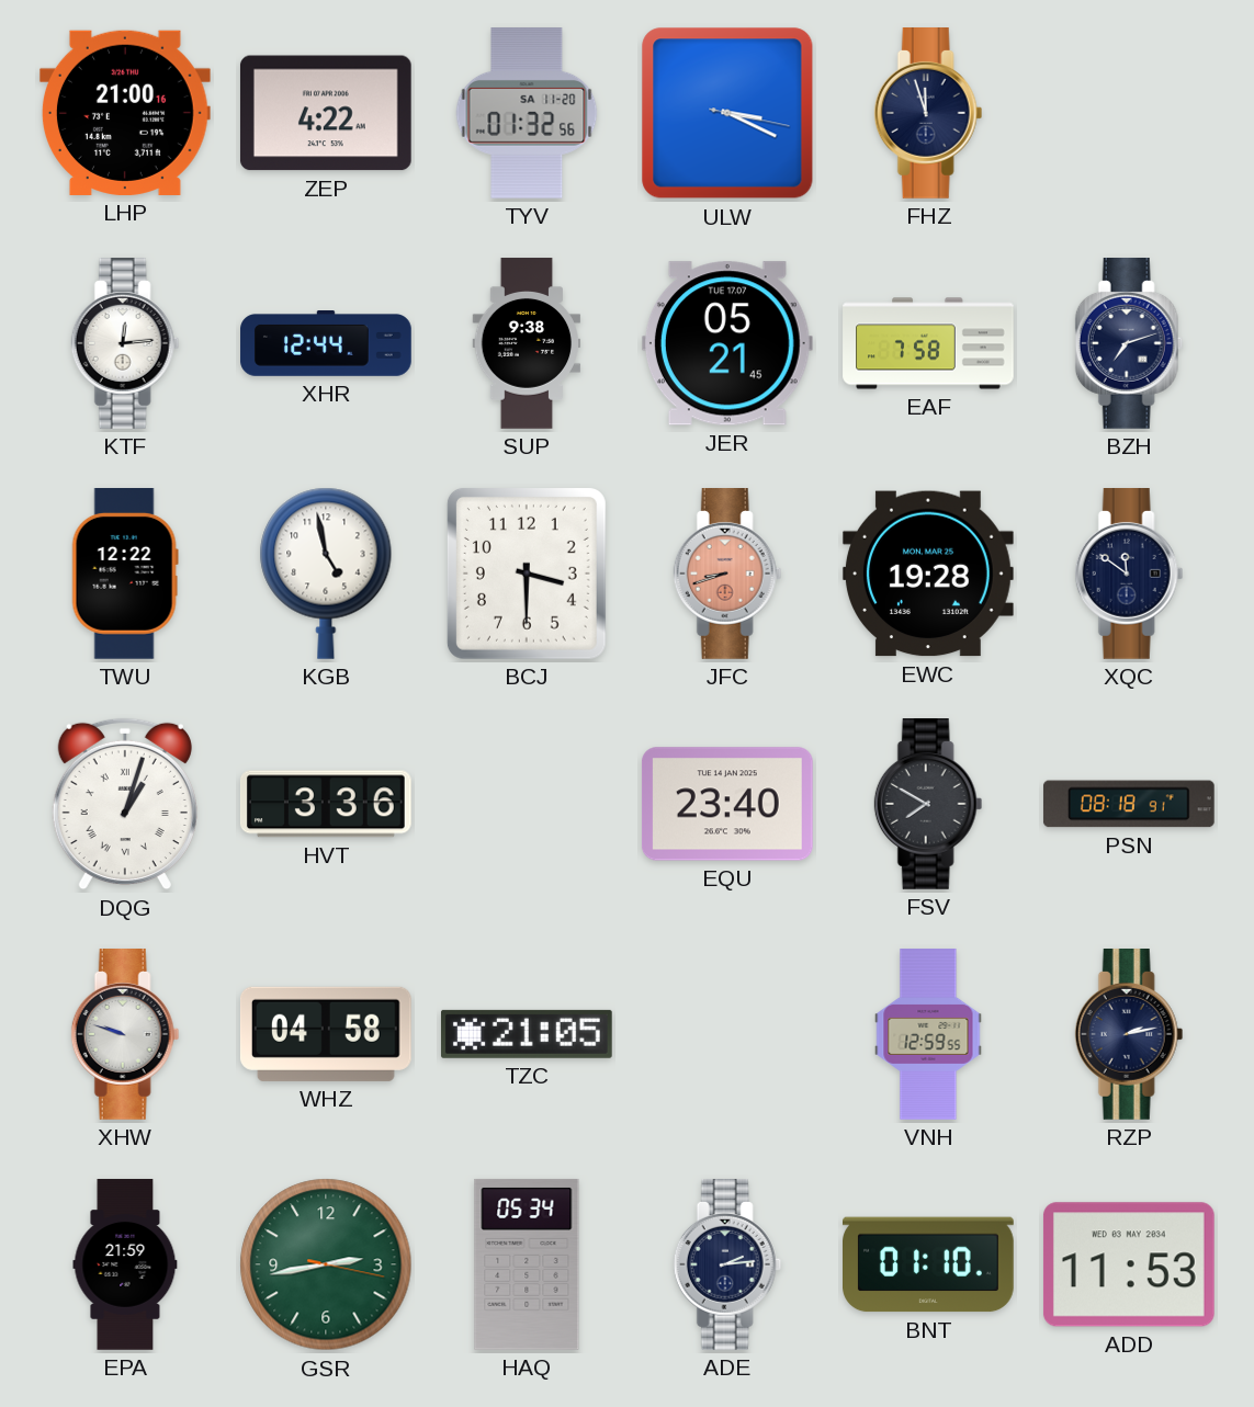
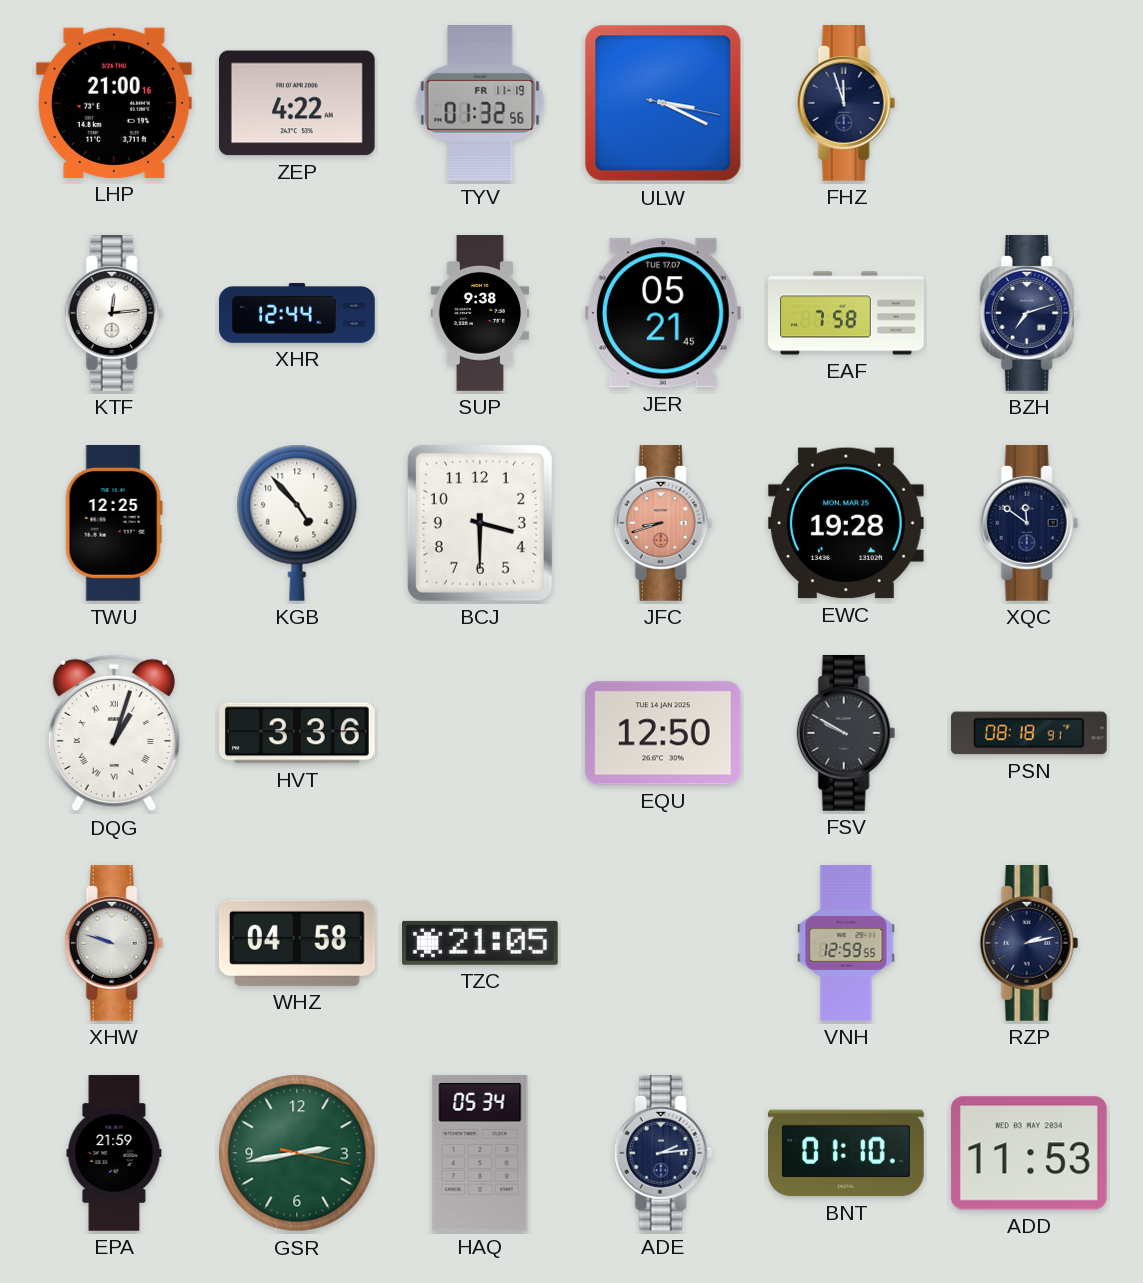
TYV date: SA 11-20 -> FR 11-19
TWU: 12:22 -> 12:25
KGB: 4:58 -> 4:53
EQU: 23:40 -> 12:50
FSV: 7:50 -> 9:50
